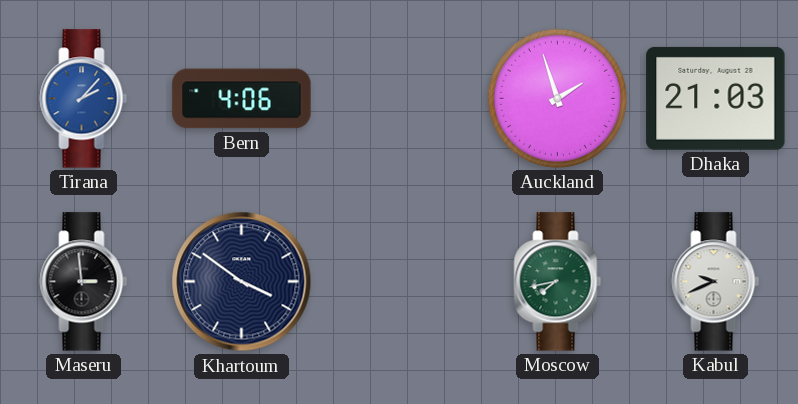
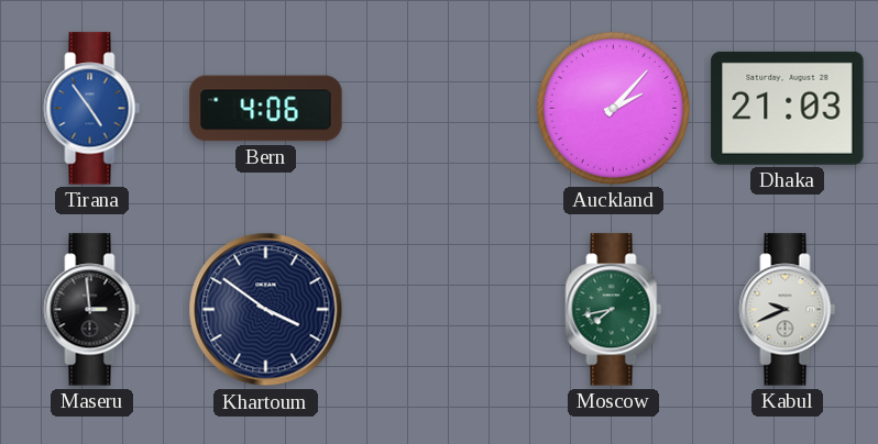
Tirana: 2:07 -> 4:54
Auckland: 1:57 -> 2:07
